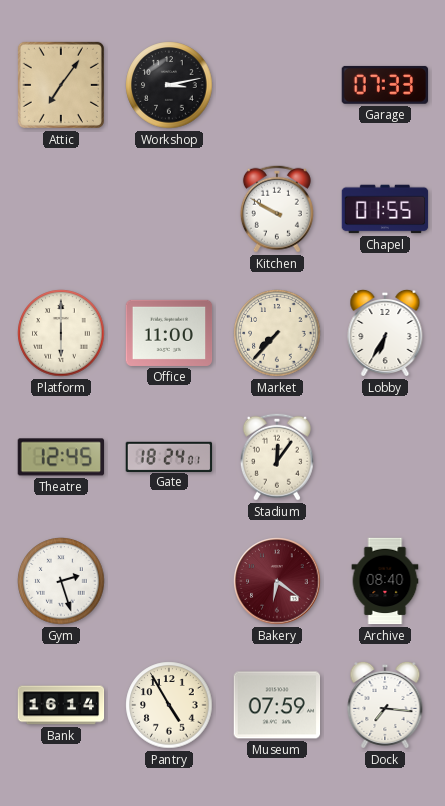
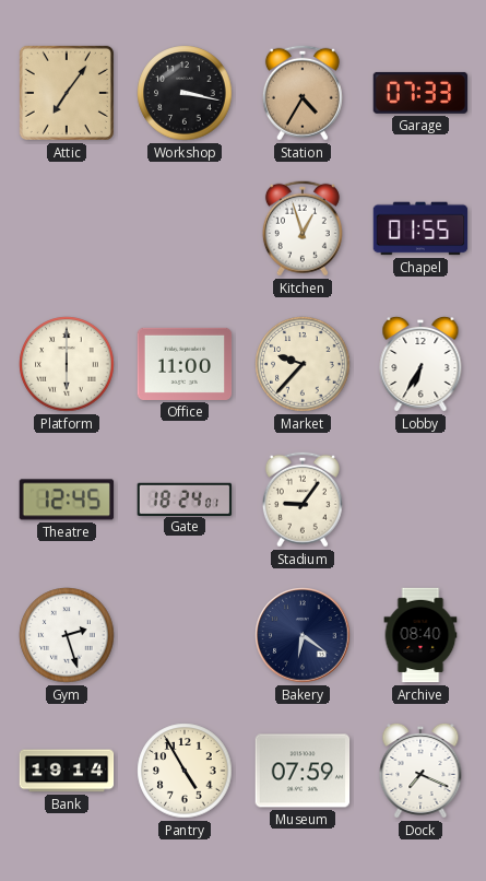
Workshop: 3:13 -> 3:17
Station: none -> 4:35
Kitchen: 9:50 -> 12:57
Market: 7:37 -> 9:37
Stadium: 12:06 -> 9:06
Bakery dial: burgundy -> navy
Bank: 16:14 -> 19:14
Dock: 7:16 -> 7:19
